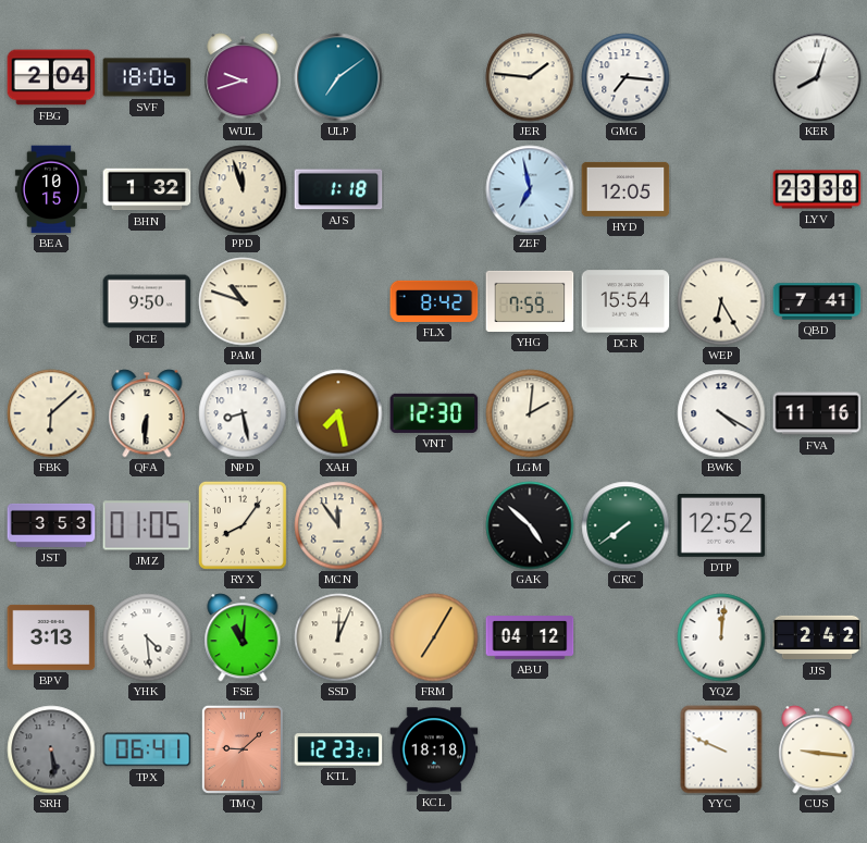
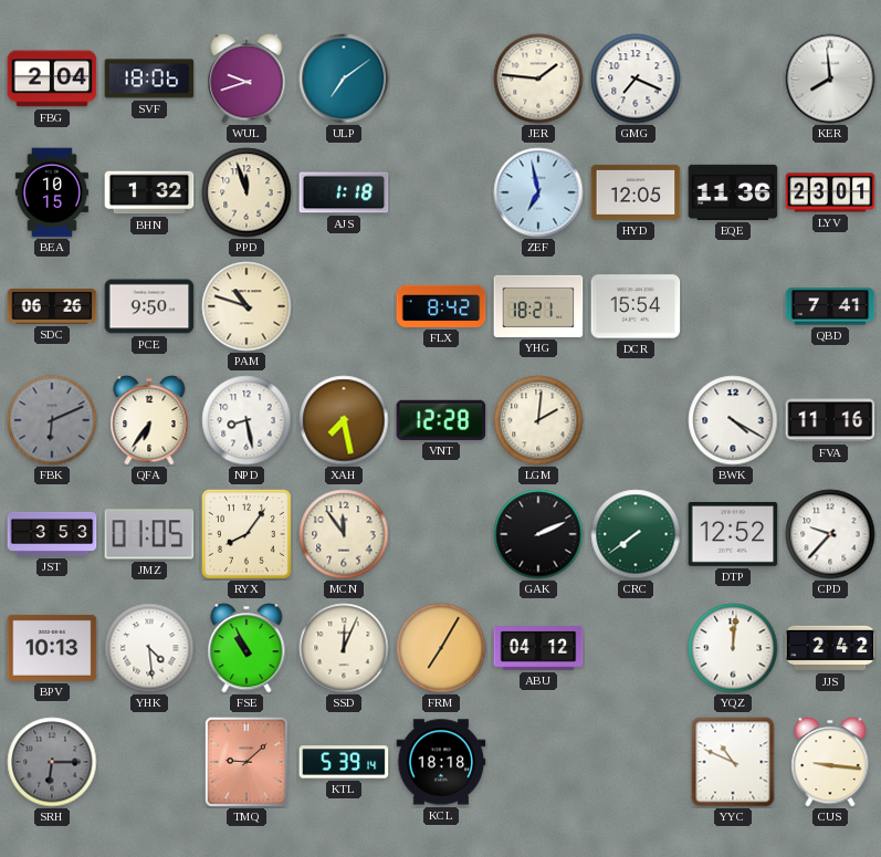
GMG: 7:16 -> 7:19
KER: 8:03 -> 7:59
EQE: none -> 11:36
LYV: 23:38 -> 23:01
SDC: none -> 06:26
YHG: 7:59 -> 18:21
WEP: 6:25 -> none
FBK: 6:08 -> 6:11
FBK dial: cream -> grey
QFA: 6:31 -> 6:36
VNT: 12:30 -> 12:28
GAK: 4:52 -> 2:11
CPD: none -> 9:37
BPV: 3:13 -> 10:13
FSE: 11:01 -> 10:56
SRH: 5:29 -> 6:15
TPX: 06:41 -> none
KTL: 12:23 -> 5:39
YYC: 9:49 -> 10:49
